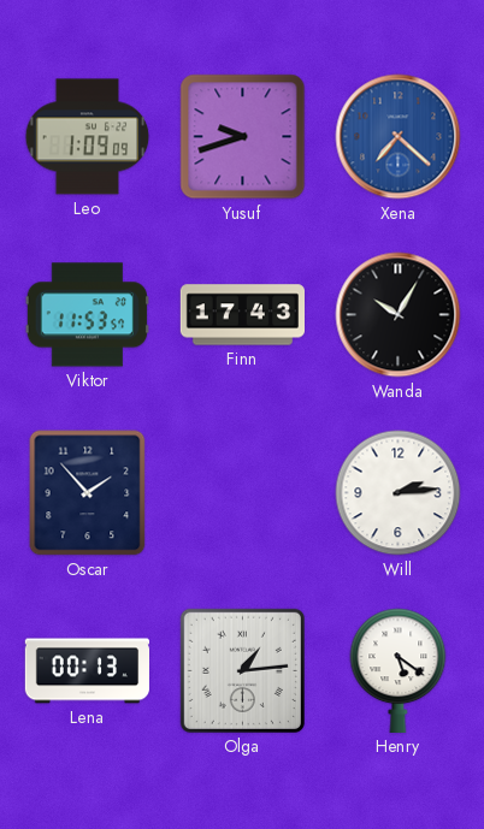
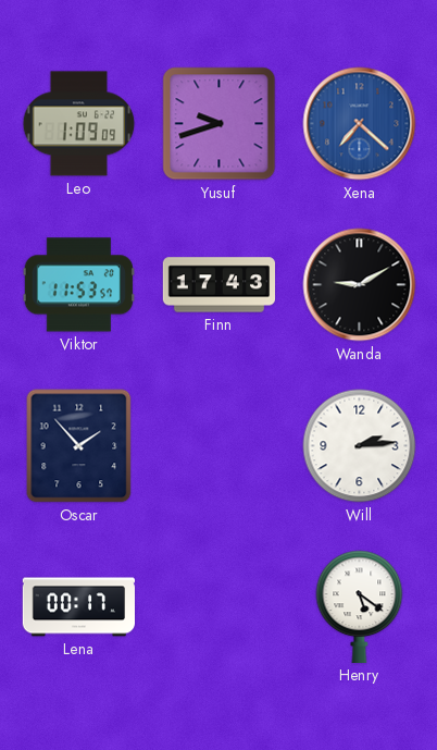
Wanda: 10:05 -> 9:10
Lena: 00:13 -> 00:17
Olga: 1:14 -> none
